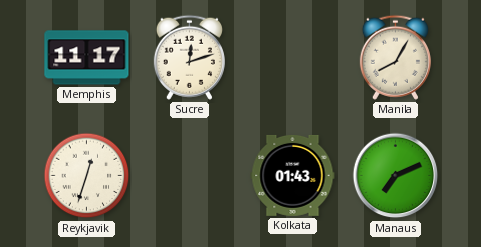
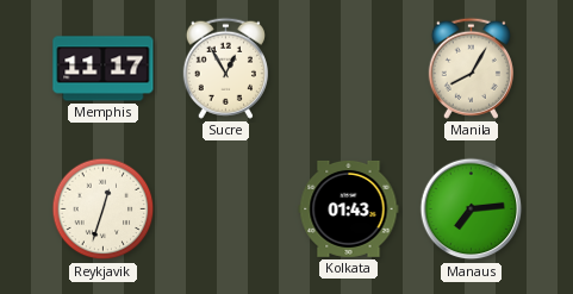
Sucre: 12:12 -> 12:55
Manaus: 7:11 -> 7:14
